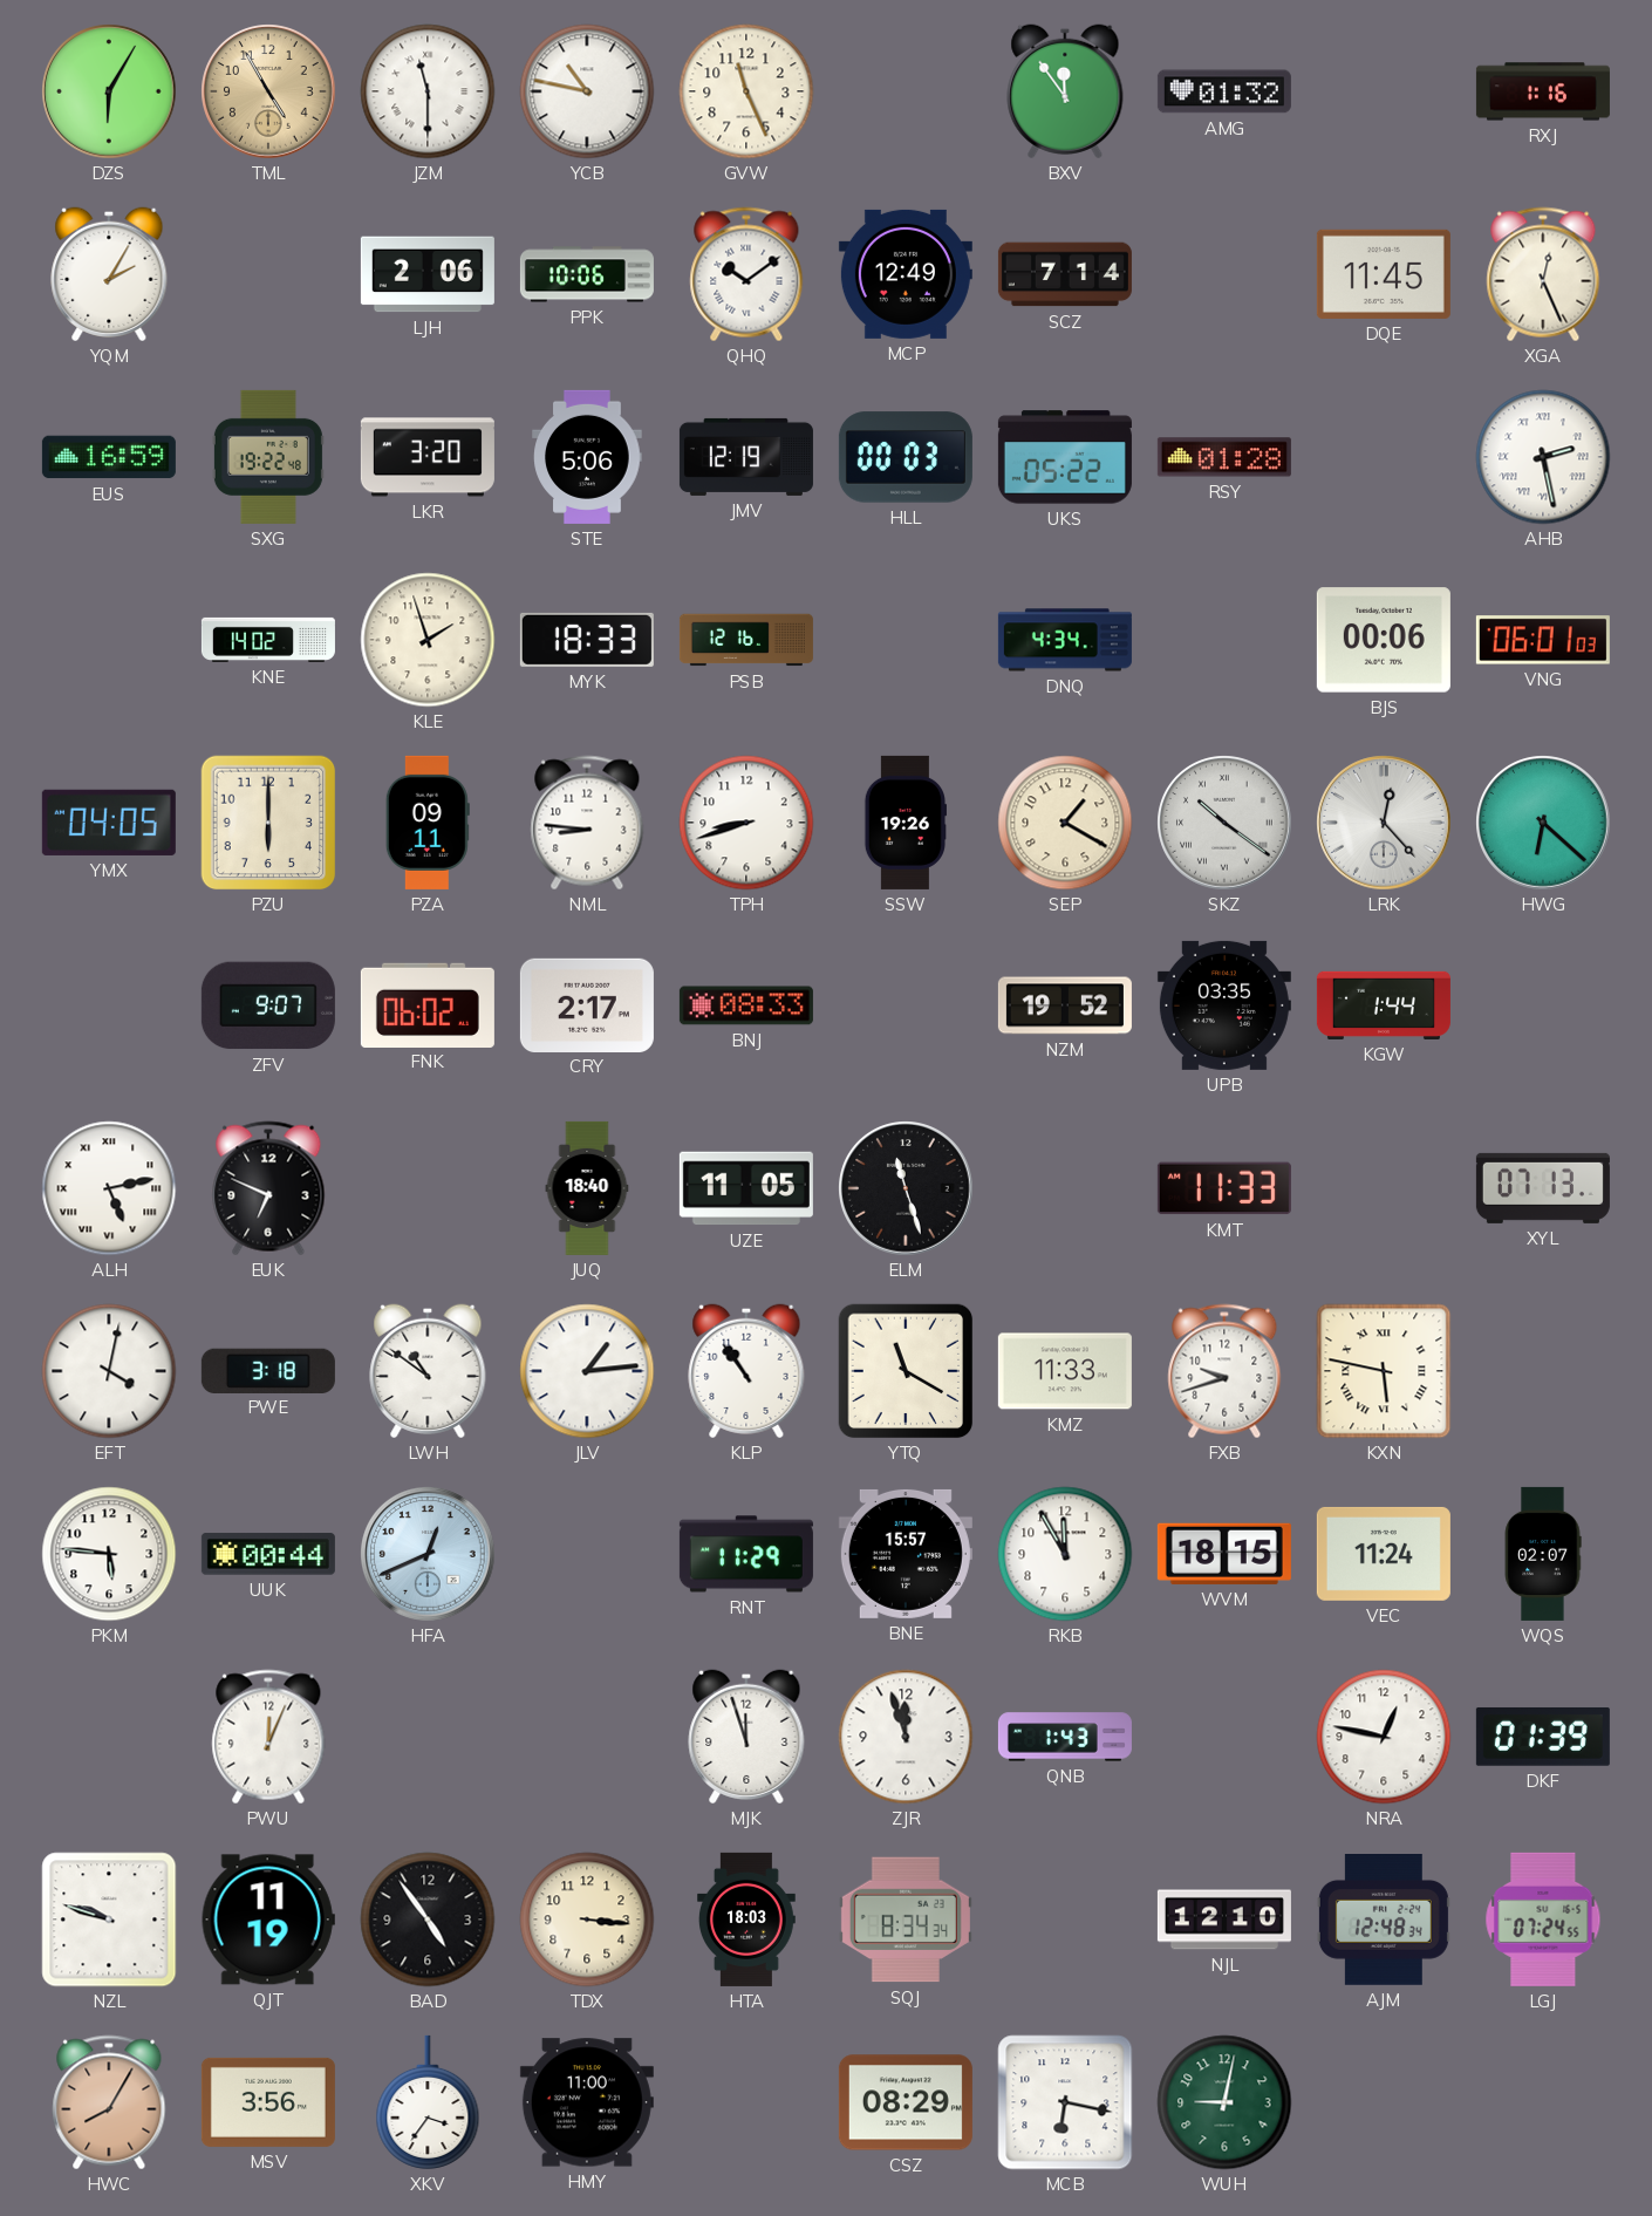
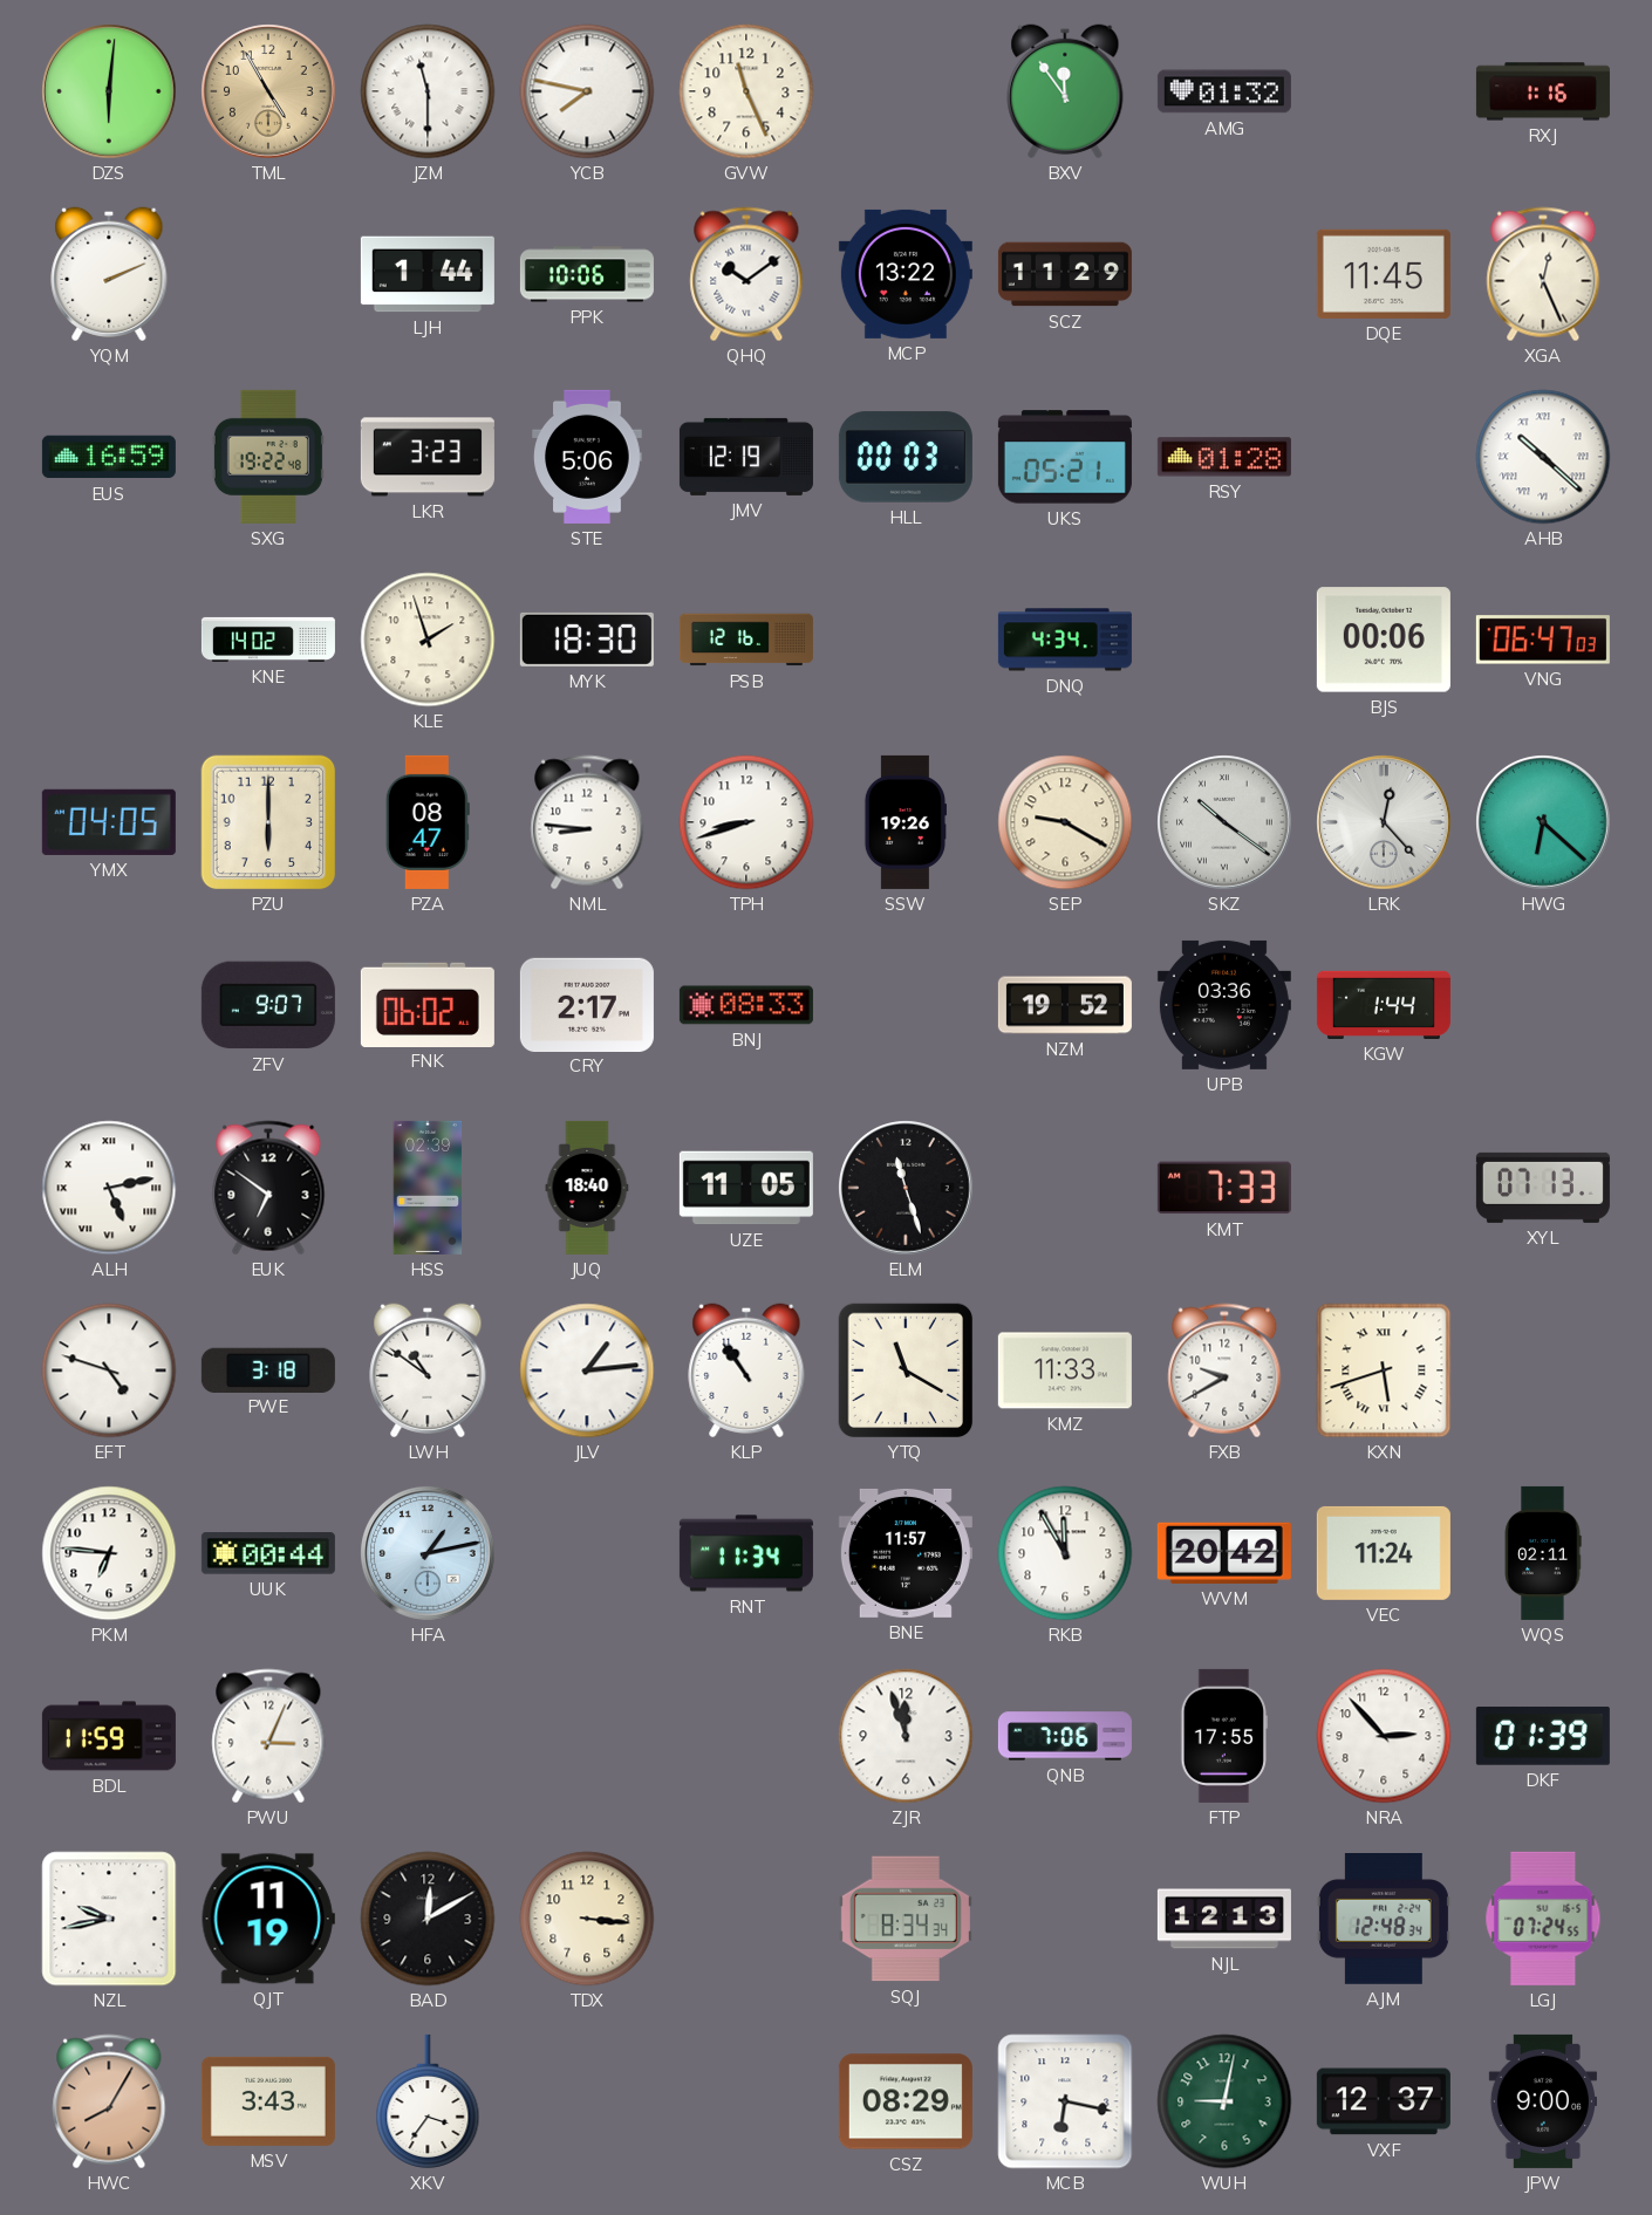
DZS: 6:05 -> 6:01
YCB: 10:47 -> 7:47
YQM: 2:05 -> 2:11
LJH: 2:06 -> 1:44
MCP: 12:49 -> 13:22
SCZ: 7:14 -> 11:29
LKR: 3:20 -> 3:23
UKS: 05:22 -> 05:21
AHB: 2:28 -> 10:22
MYK: 18:33 -> 18:30
VNG: 06:01 -> 06:47
PZA: 09:11 -> 08:47
SEP: 1:20 -> 9:20
UPB: 03:35 -> 03:36
EUK: 6:49 -> 6:51
HSS: none -> 02:39
KMT: 11:33 -> 7:33
EFT: 4:02 -> 4:48
FXB: 9:42 -> 9:40
KXN: 5:47 -> 5:42
PKM: 5:46 -> 6:46
HFA: 12:41 -> 1:13
RNT: 11:29 -> 11:34
BNE: 15:57 -> 11:57
WVM: 18:15 -> 20:42
WQS: 02:07 -> 02:11
BDL: none -> 11:59
PWU: 12:04 -> 3:04
MJK: 11:57 -> none
QNB: 1:43 -> 7:06
FTP: none -> 17:55
NRA: 12:47 -> 2:53
NZL: 9:48 -> 9:43
BAD: 4:54 -> 12:10
HTA: 18:03 -> none
NJL: 12:10 -> 12:13
MSV: 3:56 -> 3:43
HMY: 11:00 -> none
VXF: none -> 12:37
JPW: none -> 9:00
